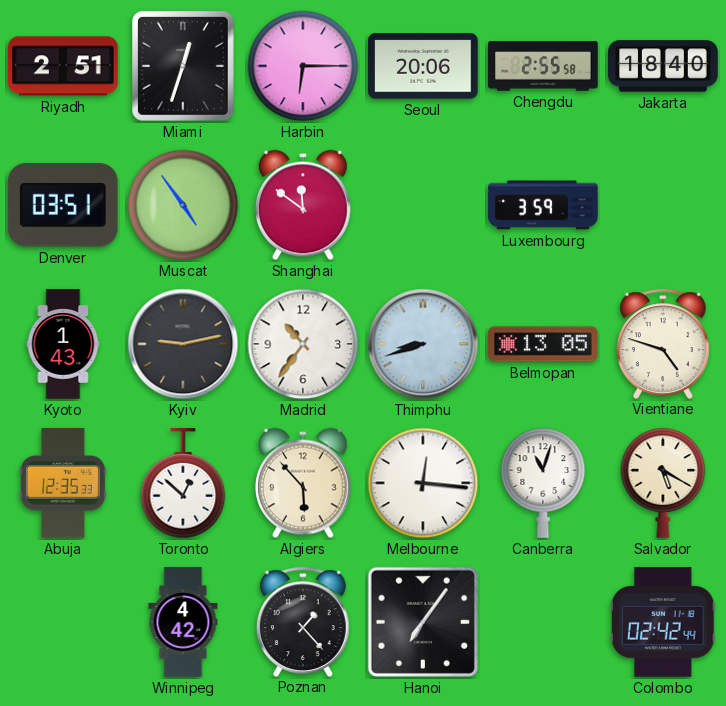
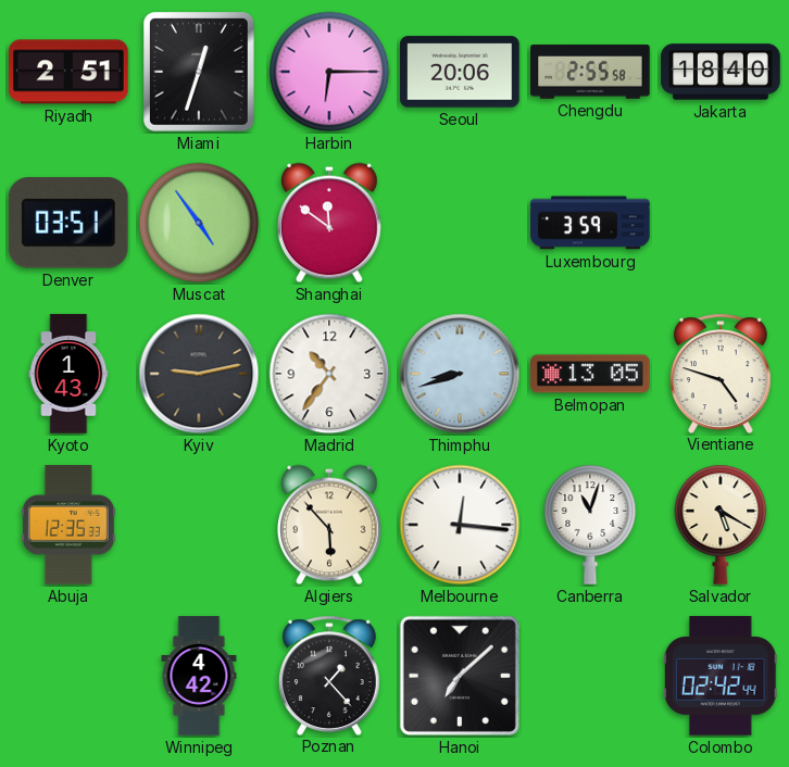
Toronto: 12:52 -> none
Hanoi: 7:06 -> 7:08
